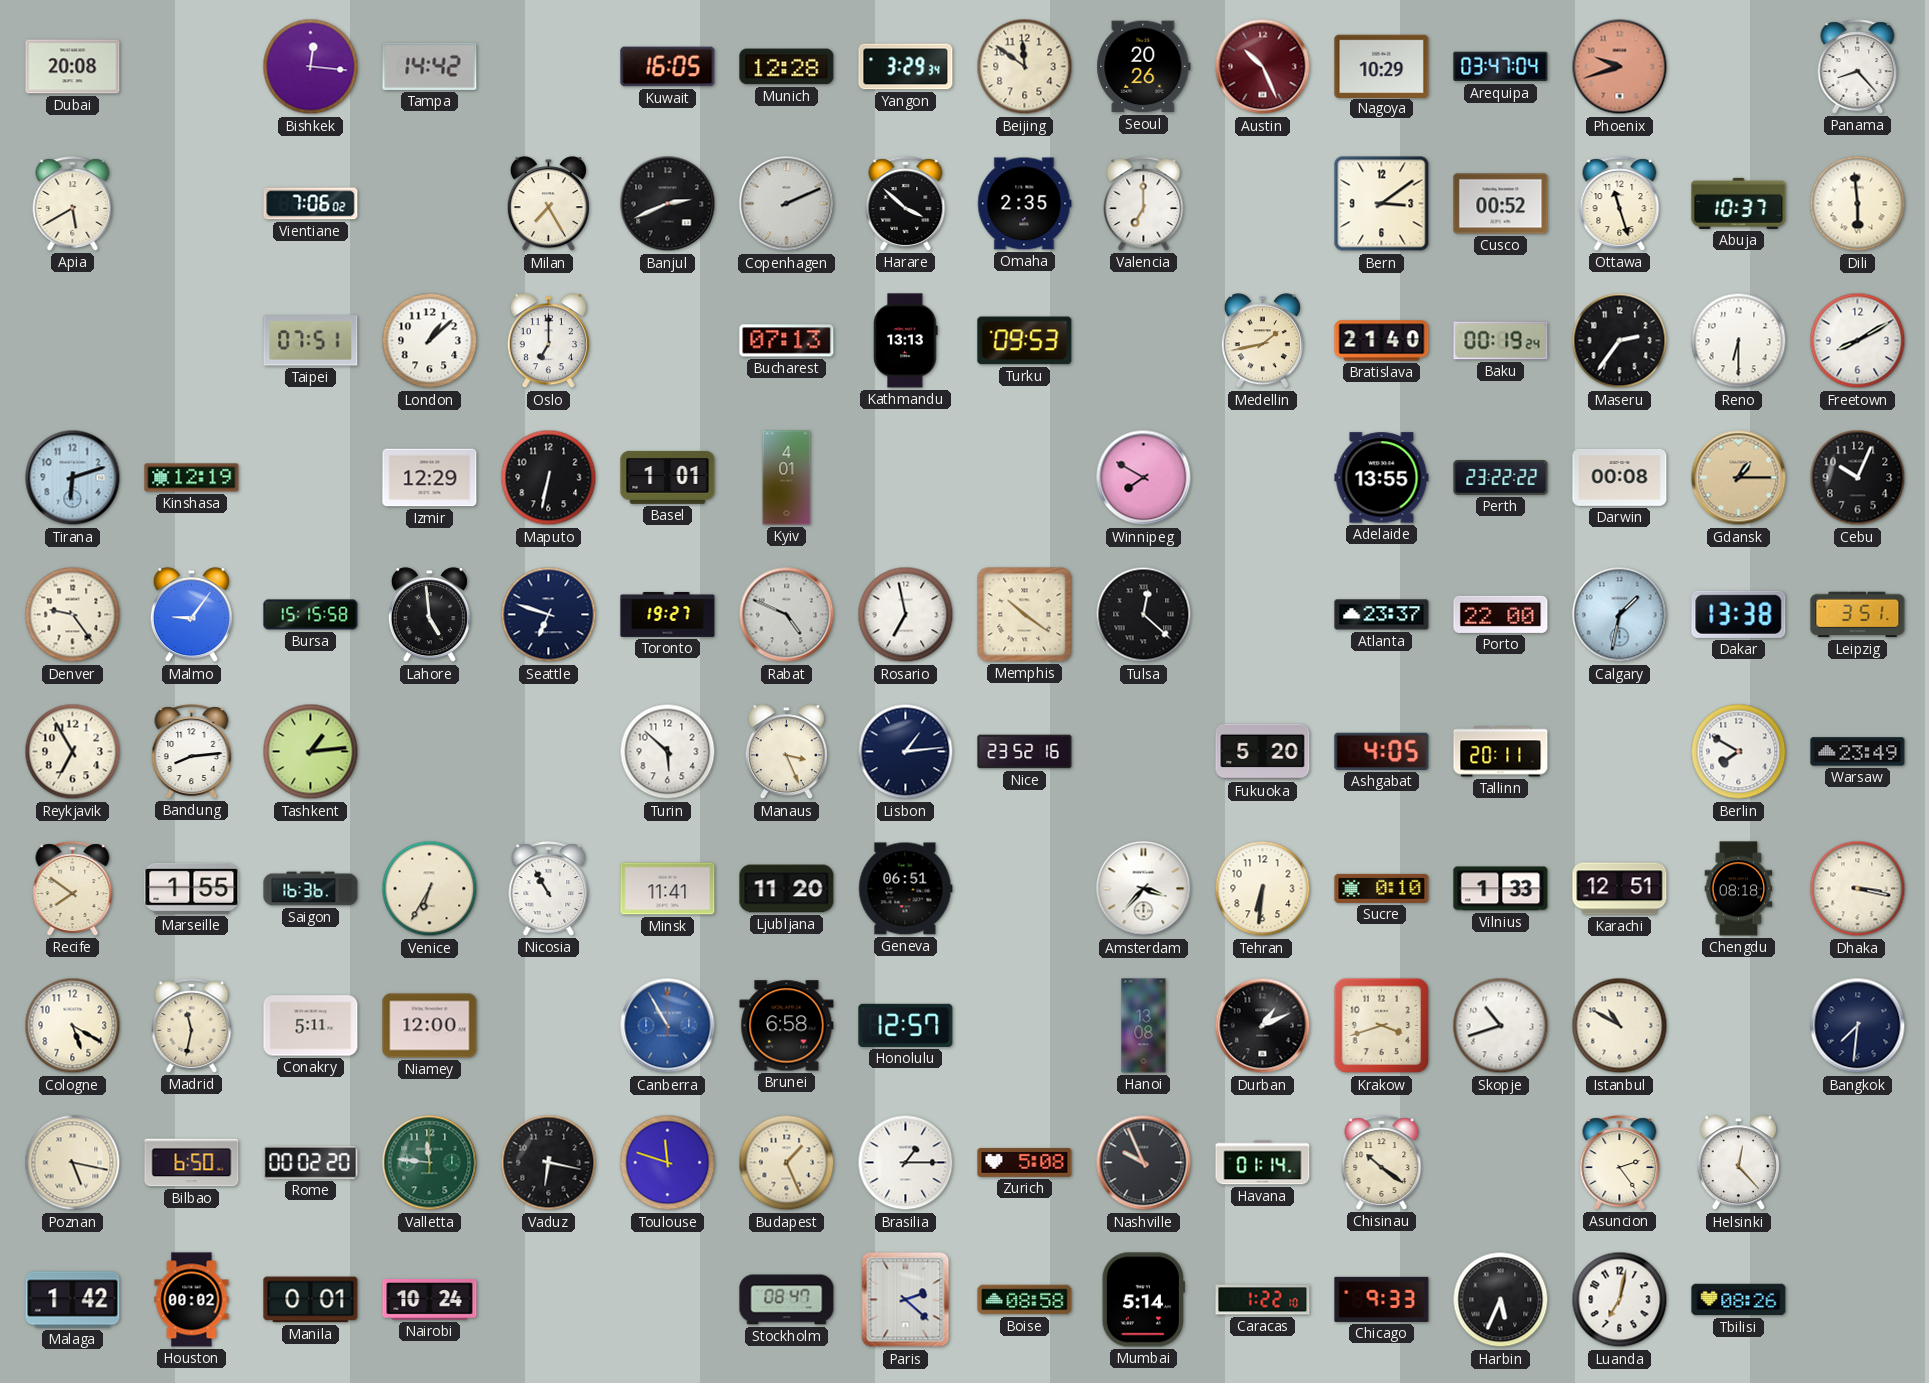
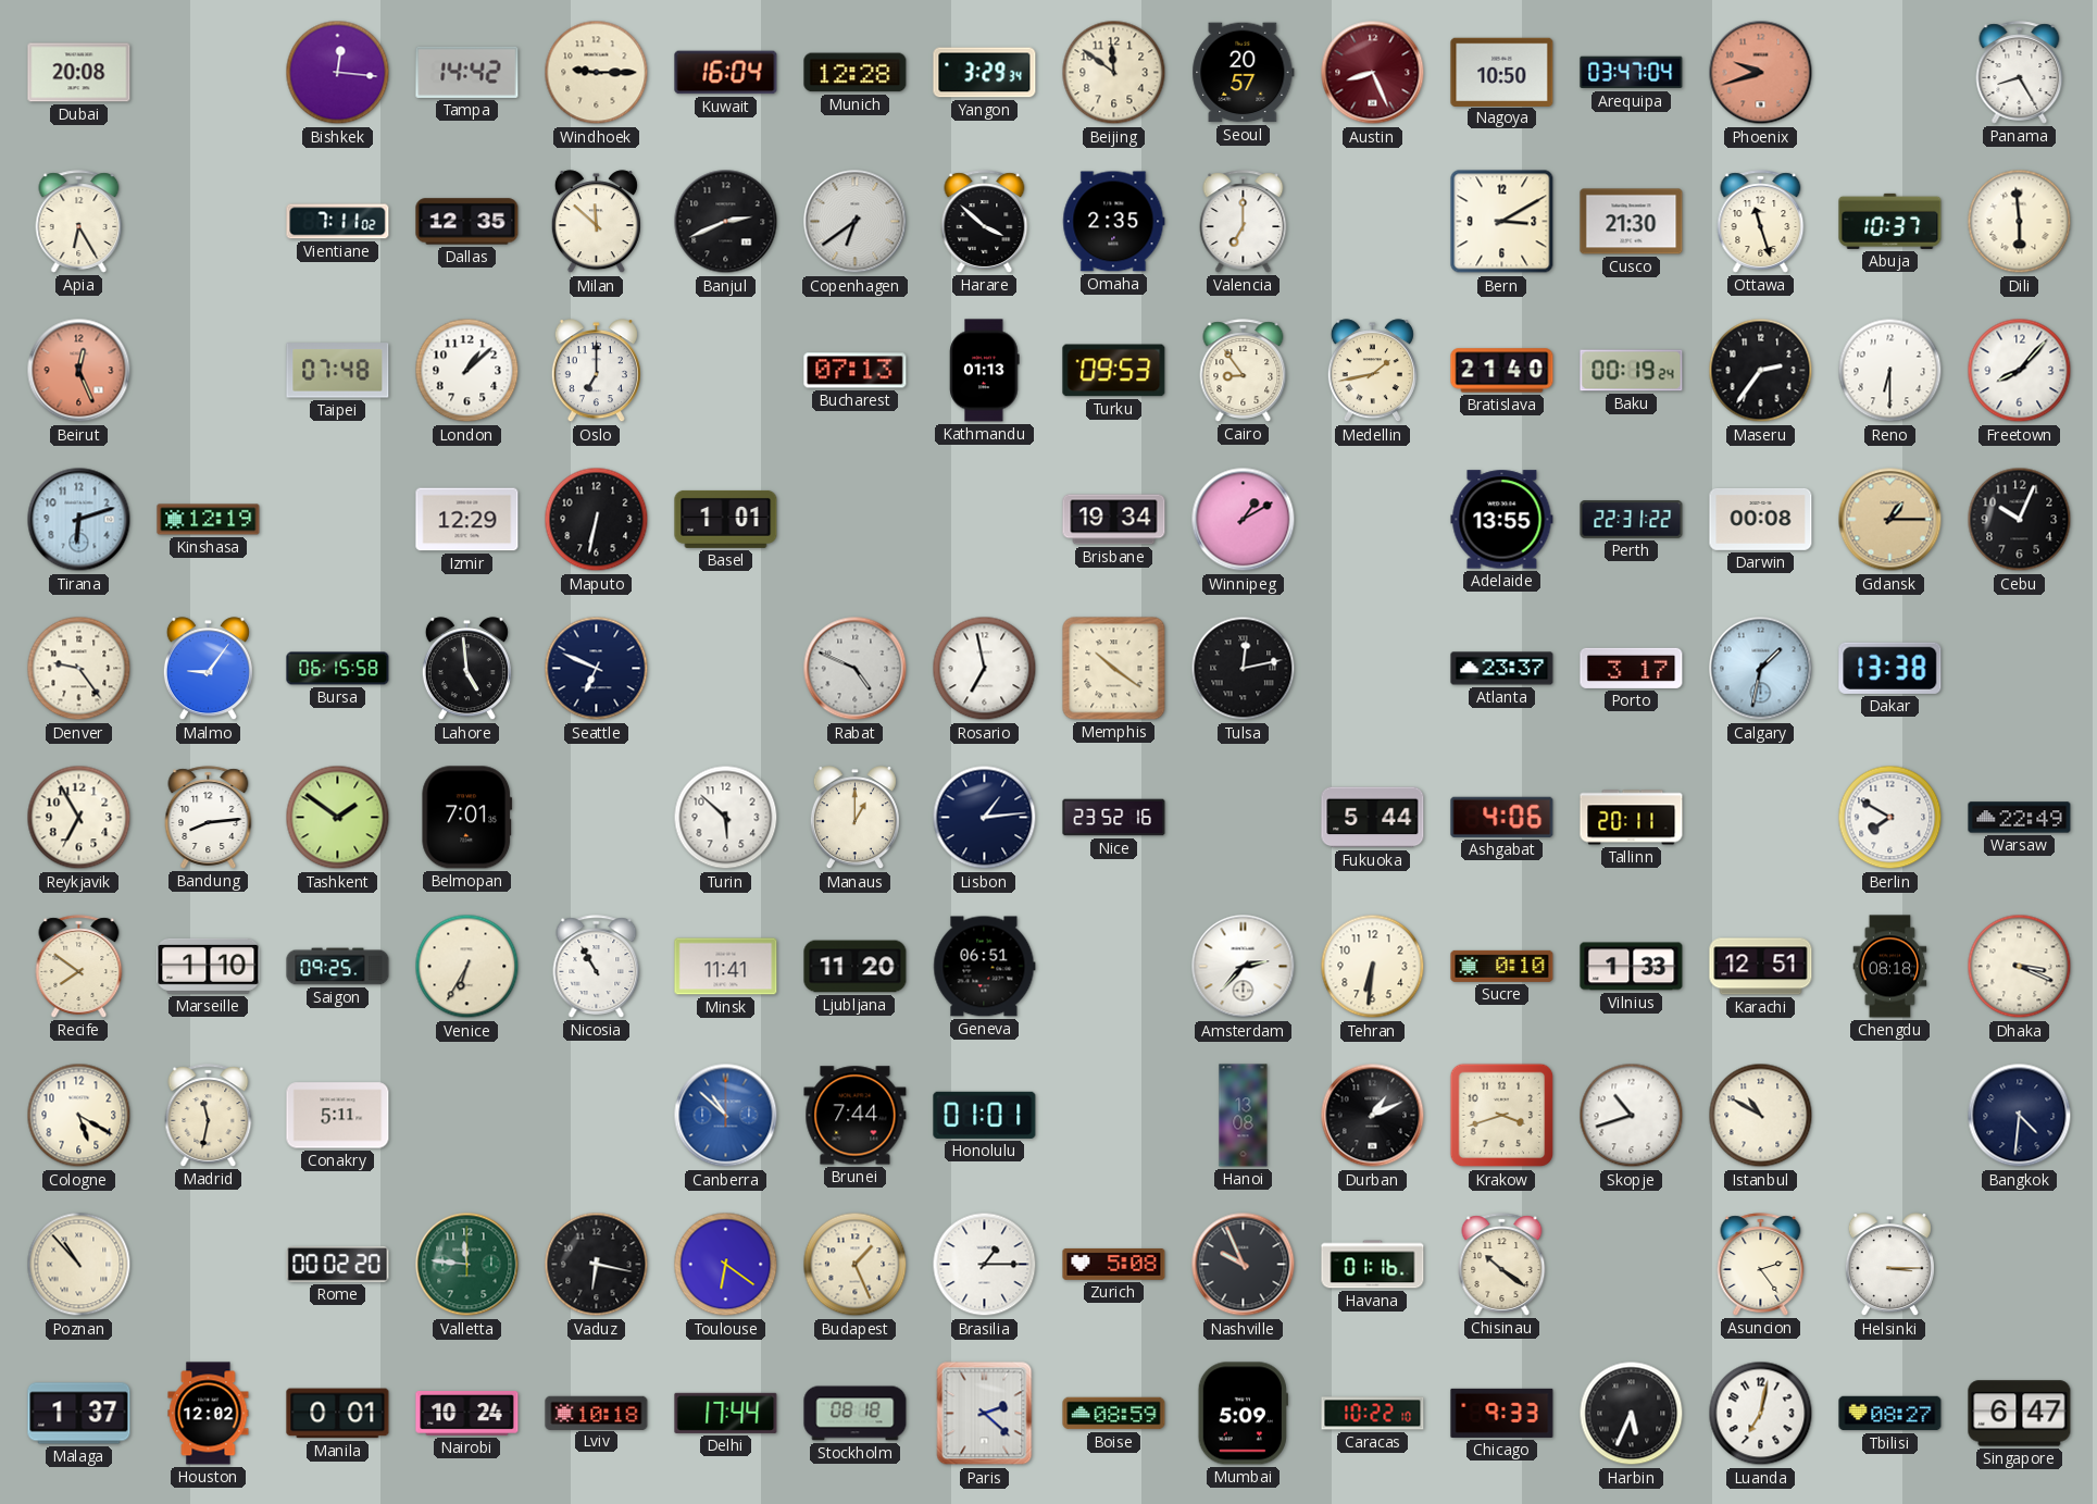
Windhoek: none -> 9:15
Kuwait: 16:05 -> 16:04
Seoul: 20:26 -> 20:57
Austin: 10:26 -> 8:26
Nagoya: 10:29 -> 10:50
Panama: 8:23 -> 8:25
Apia: 5:40 -> 6:25
Vientiane: 7:06 -> 7:11
Dallas: none -> 12:35
Milan: 7:25 -> 11:52
Copenhagen: 2:11 -> 6:39
Bern: 3:09 -> 3:10
Cusco: 00:52 -> 21:30
Beirut: none -> 12:26
Taipei: 07:51 -> 07:48
Kathmandu: 13:13 -> 01:13
Cairo: none -> 8:54
Freetown: 8:10 -> 8:07
Kyiv: 4:01 -> none
Brisbane: none -> 19:34
Winnipeg: 7:50 -> 1:10
Perth: 23:22 -> 22:31
Bursa: 15:15 -> 06:15
Seattle: 6:48 -> 6:49
Toronto: 19:27 -> none
Tulsa: 12:22 -> 12:13
Porto: 22:00 -> 3:17
Leipzig: 3:51 -> none
Tashkent: 1:14 -> 1:51
Belmopan: none -> 7:01
Manaus: 3:26 -> 1:00
Fukuoka: 5:20 -> 5:44
Ashgabat: 4:05 -> 4:06
Warsaw: 23:49 -> 22:49
Marseille: 1:55 -> 1:10
Saigon: 16:36 -> 09:25
Amsterdam: 3:37 -> 2:37
Dhaka: 3:17 -> 3:19
Niamey: 12:00 -> none
Canberra: 10:55 -> 10:52
Brunei: 6:58 -> 7:44
Honolulu: 12:57 -> 01:01
Bangkok: 7:31 -> 4:31
Poznan: 5:17 -> 10:53
Bilbao: 6:50 -> none
Toulouse: 11:48 -> 6:21
Havana: 01:14 -> 01:16
Helsinki: 12:23 -> 3:15
Malaga: 1:42 -> 1:37
Houston: 00:02 -> 12:02
Lviv: none -> 10:18
Delhi: none -> 17:44
Stockholm: 08:47 -> 08:18
Boise: 08:58 -> 08:59
Mumbai: 5:14 -> 5:09
Caracas: 1:22 -> 10:22
Tbilisi: 08:26 -> 08:27
Singapore: none -> 6:47
